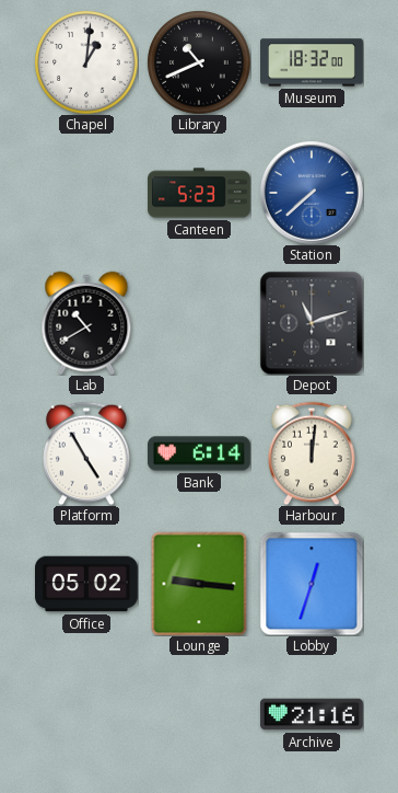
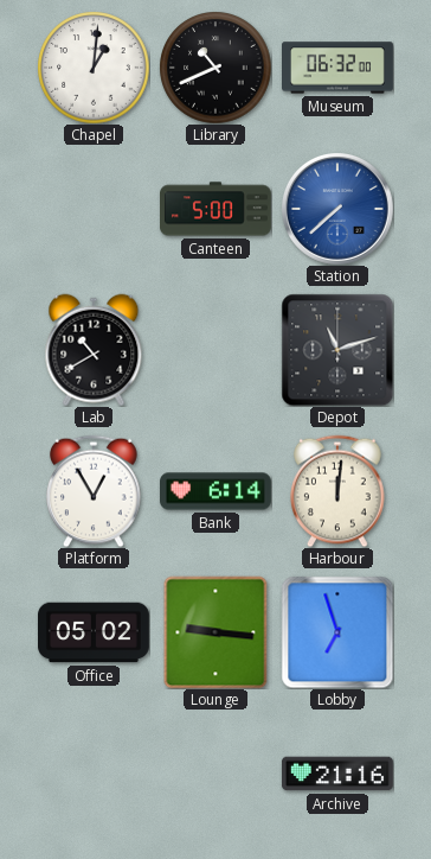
Museum: 18:32 -> 06:32
Canteen: 5:23 -> 5:00
Platform: 4:55 -> 12:55
Lobby: 12:33 -> 6:57
